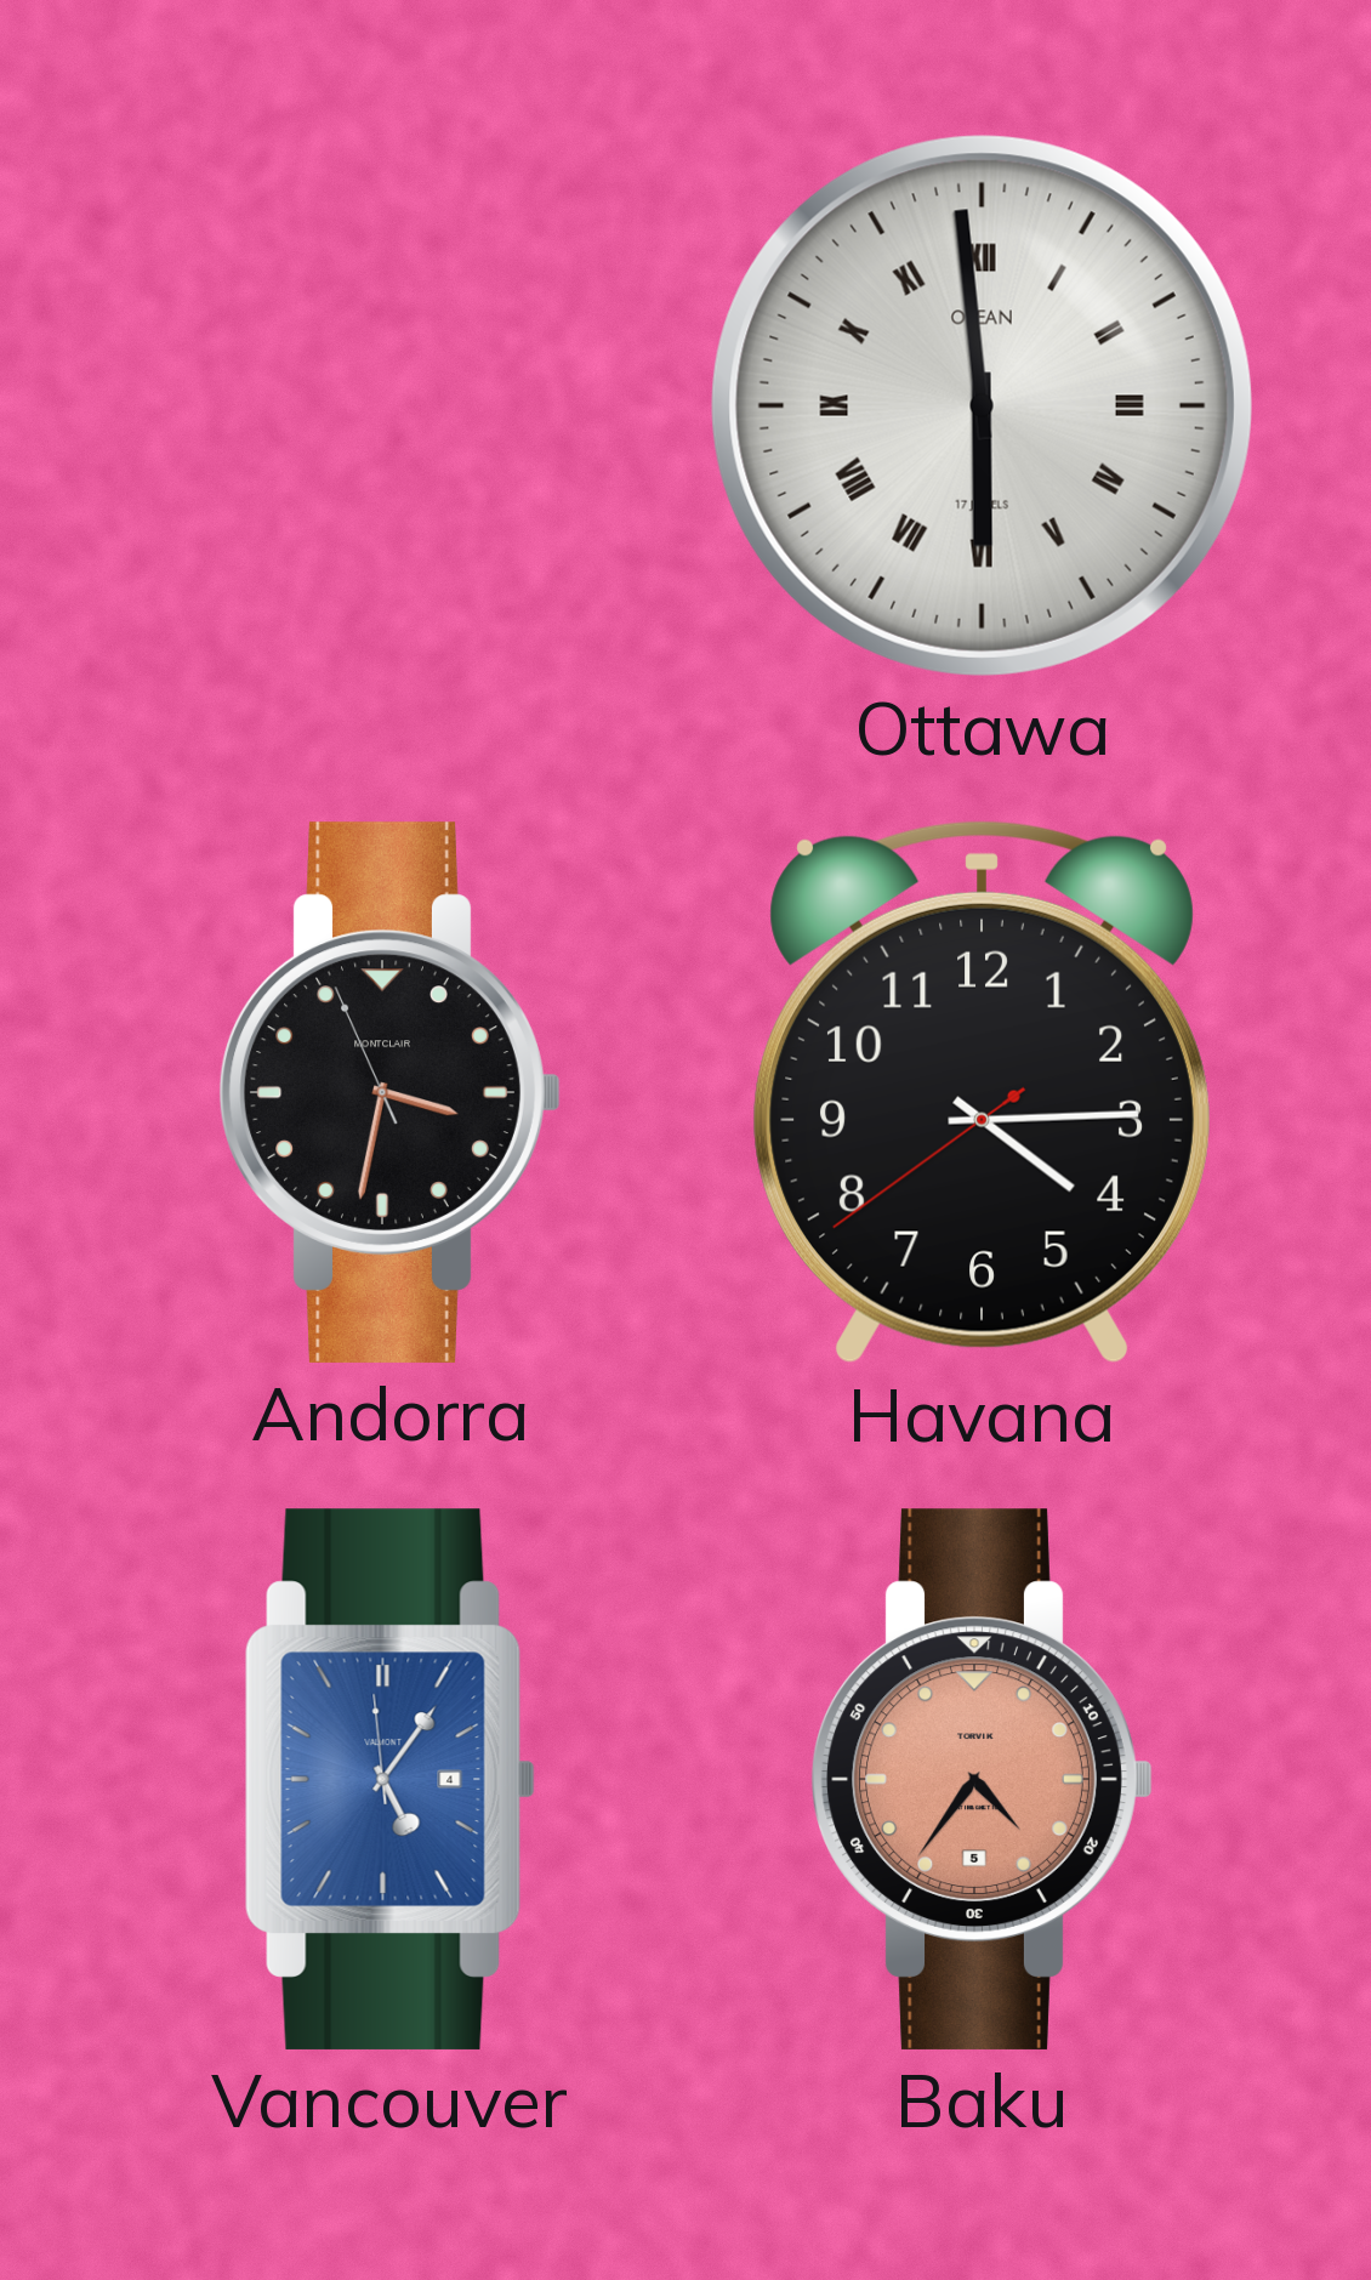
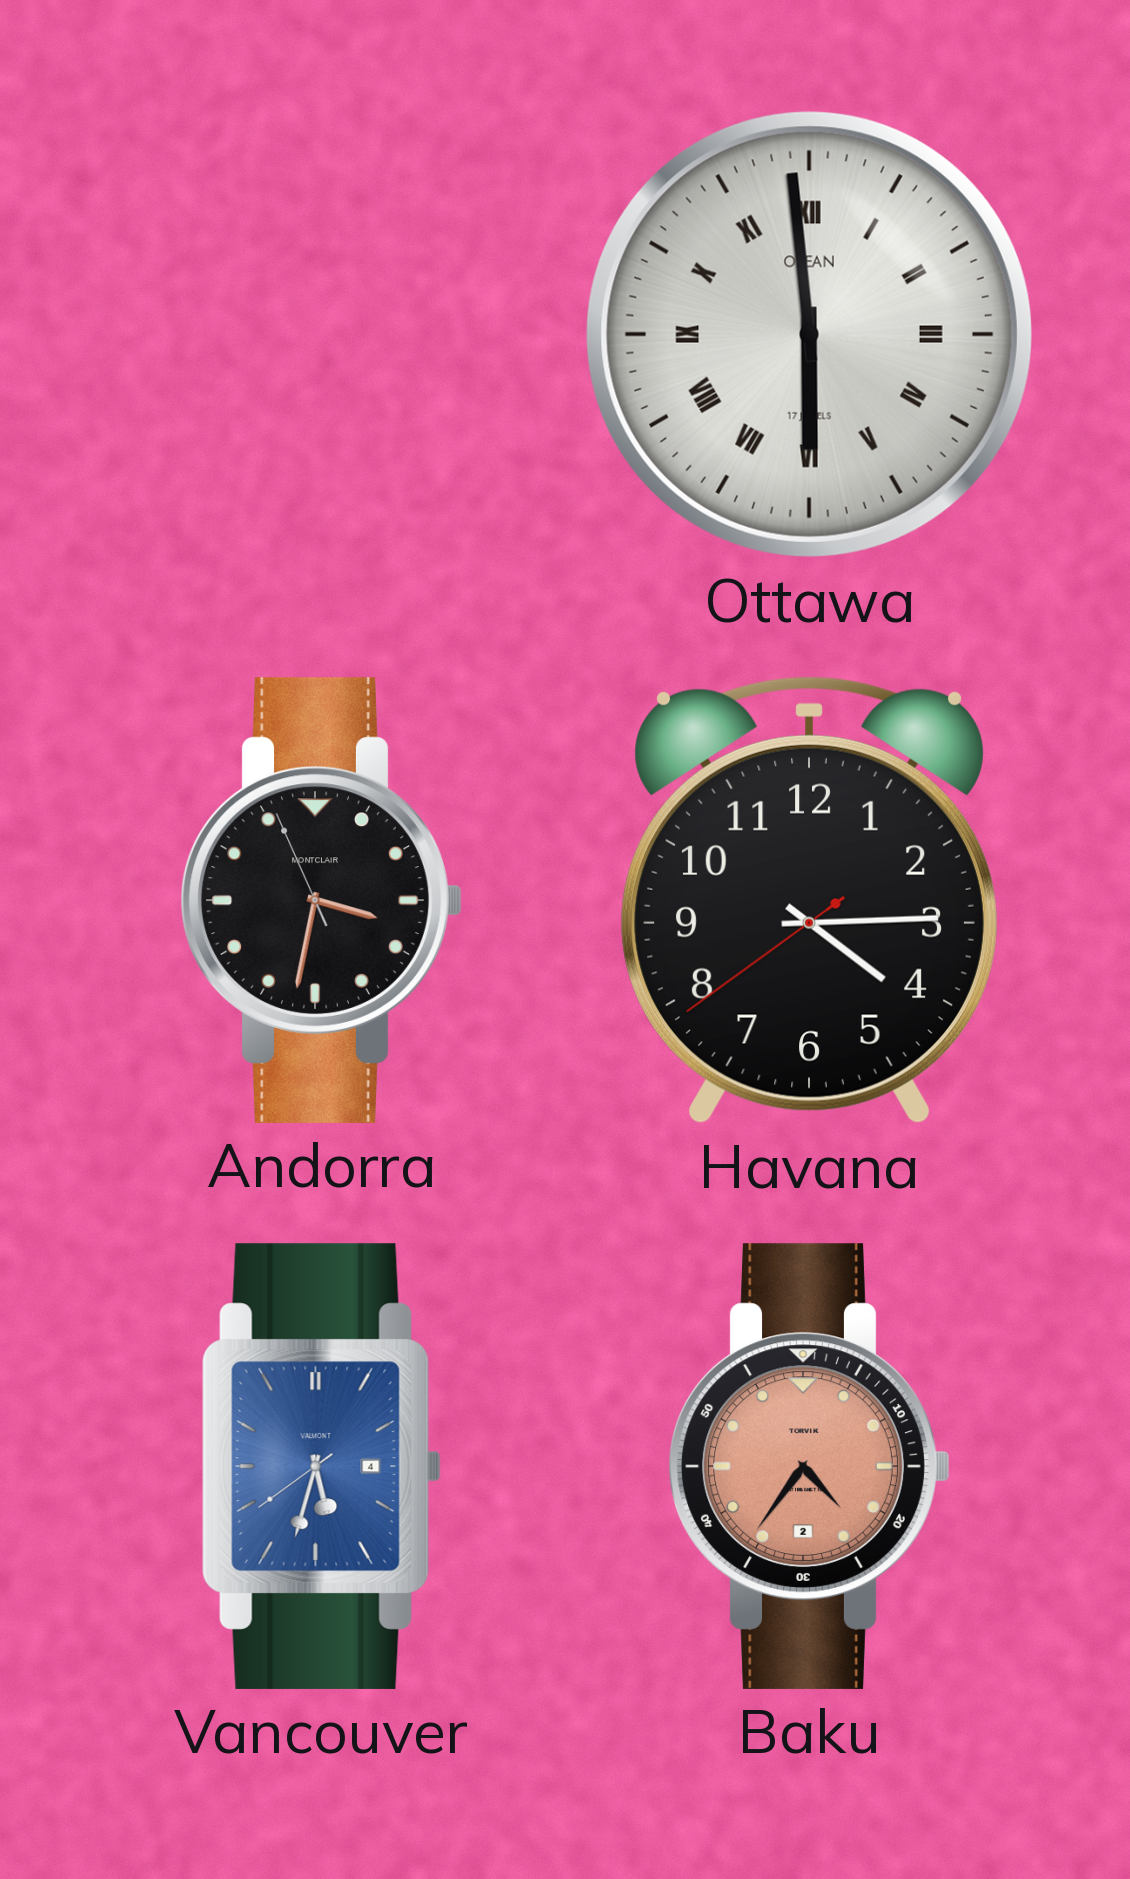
Vancouver: 5:05 -> 5:32
Baku date: 5 -> 2
